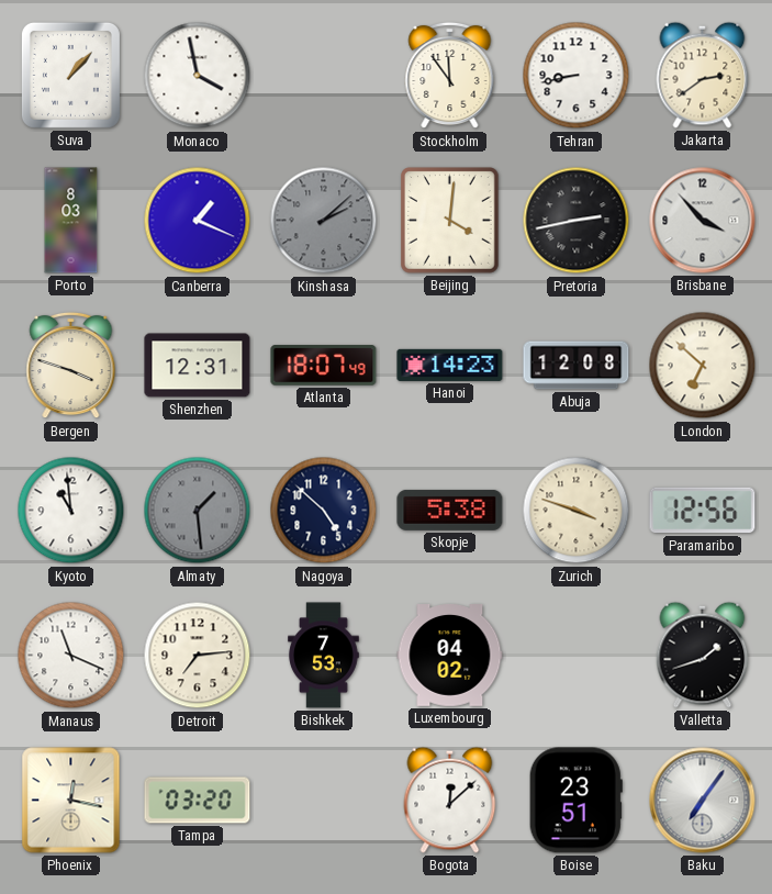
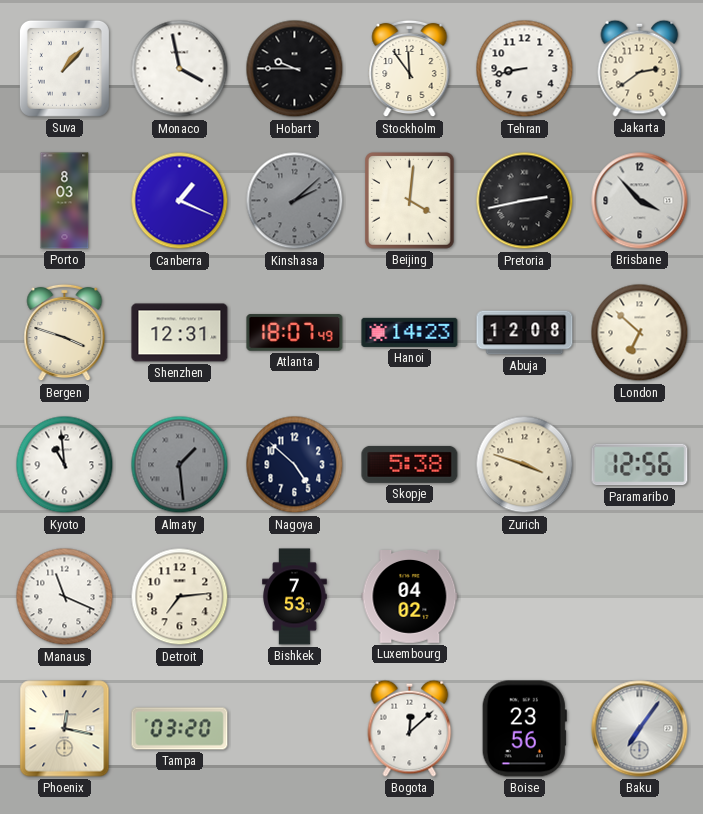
Hobart: none -> 9:45
Valletta: 1:42 -> none
Boise: 23:51 -> 23:56
